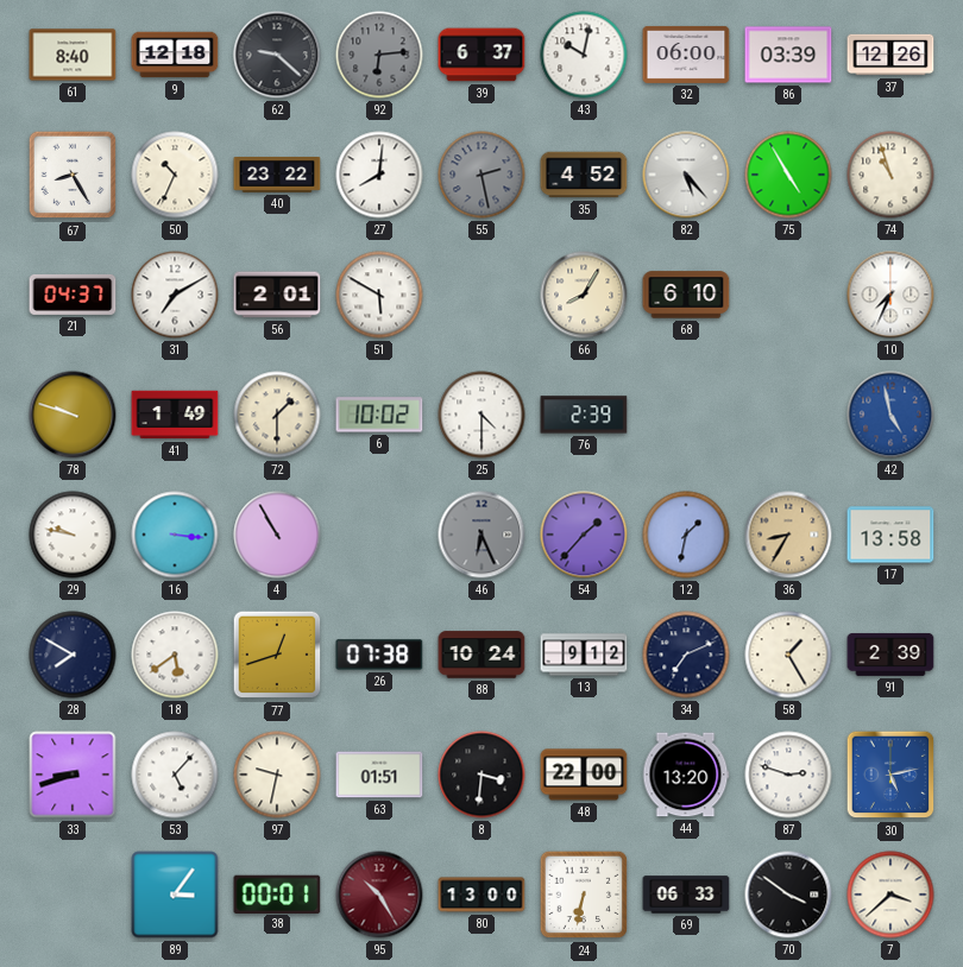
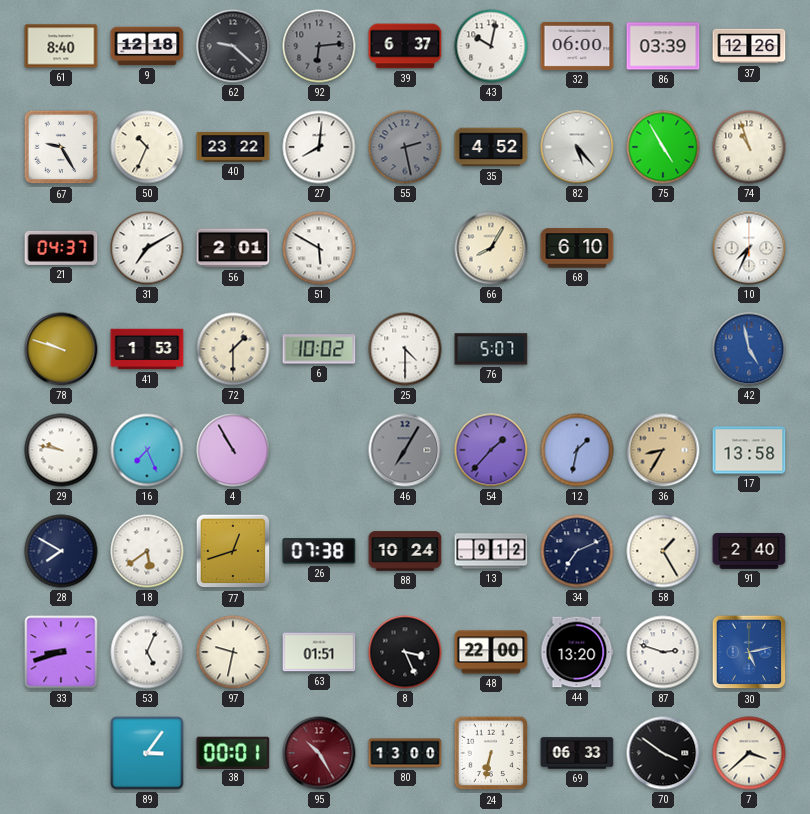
67: 8:25 -> 9:25
41: 1:49 -> 1:53
76: 2:39 -> 5:07
16: 3:16 -> 7:26
46: 6:26 -> 7:05
91: 2:39 -> 2:40
53: 5:07 -> 5:04
8: 3:31 -> 3:26
